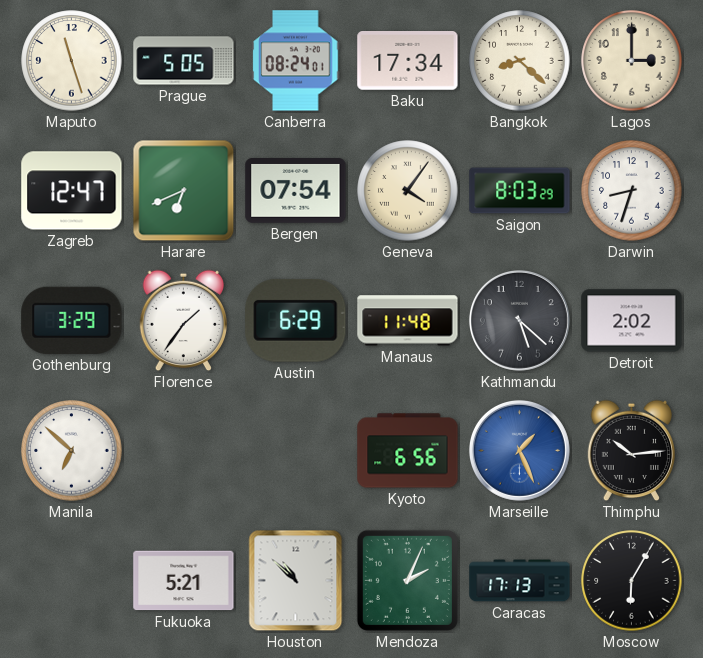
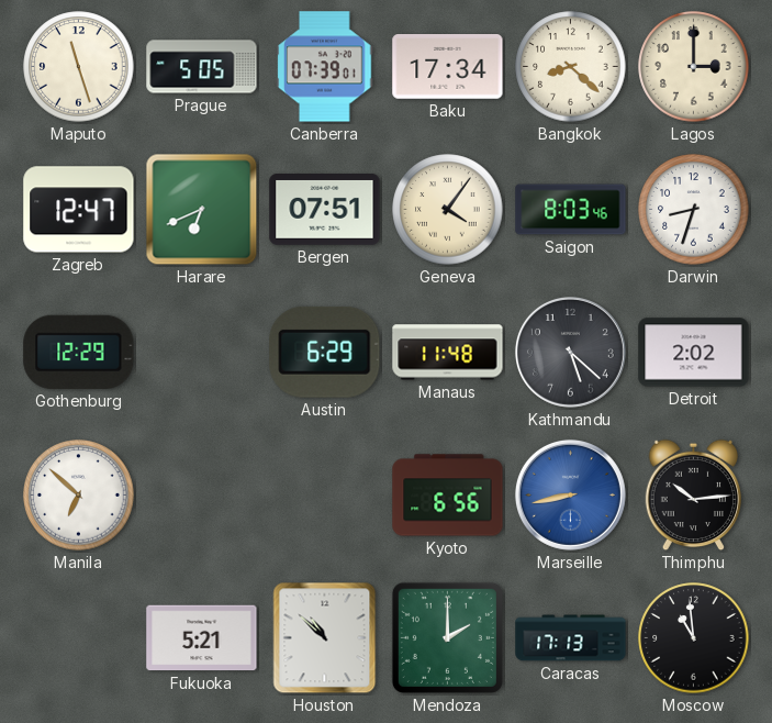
Canberra: 08:24 -> 07:39
Bergen: 07:54 -> 07:51
Saigon: 8:03:29 -> 8:03:46
Gothenburg: 3:29 -> 12:29
Florence: 1:36 -> none
Marseille: 1:26 -> 8:43
Mendoza: 2:04 -> 2:00
Moscow: 6:05 -> 10:59
